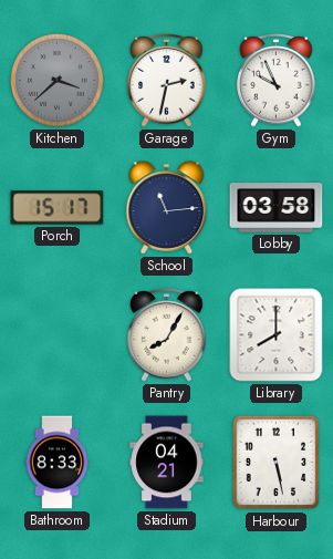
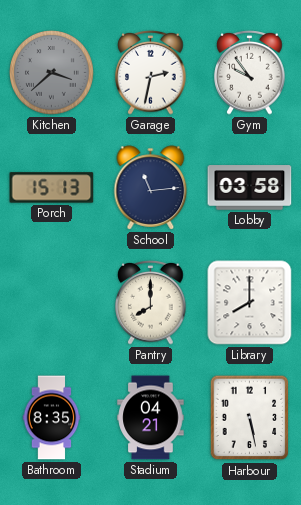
Gym: 9:56 -> 9:54
Porch: 15:17 -> 15:13
Pantry: 8:05 -> 8:00
Bathroom: 8:33 -> 8:35
